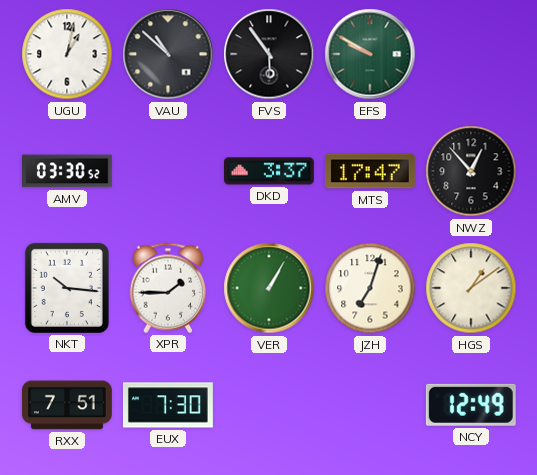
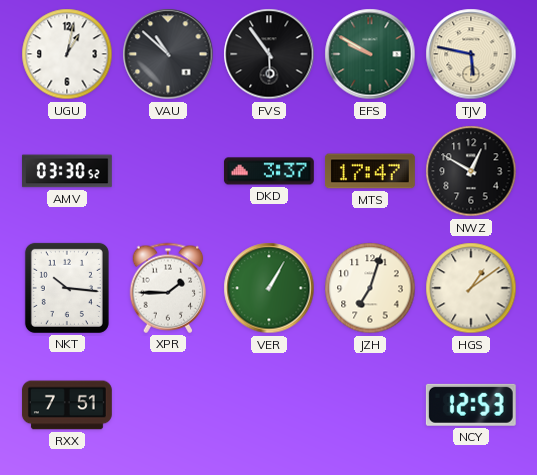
TJV: none -> 5:47
NWZ: 12:53 -> 12:50
EUX: 7:30 -> none
NCY: 12:49 -> 12:53
